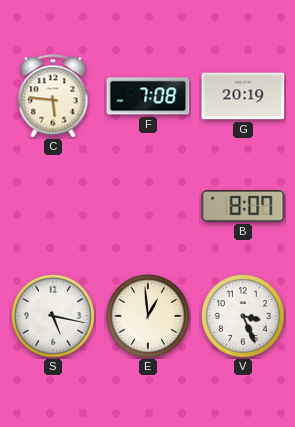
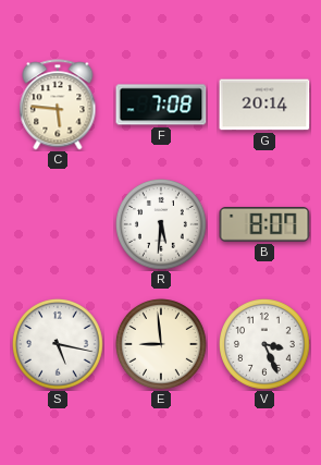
G: 20:19 -> 20:14
R: none -> 5:31
E: 12:59 -> 8:59
